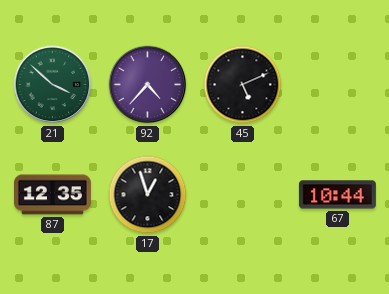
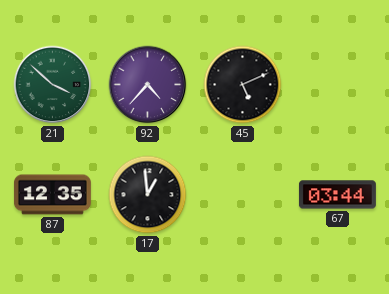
17: 12:57 -> 12:59
67: 10:44 -> 03:44
